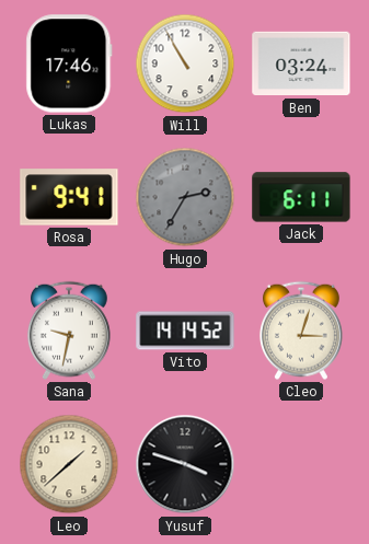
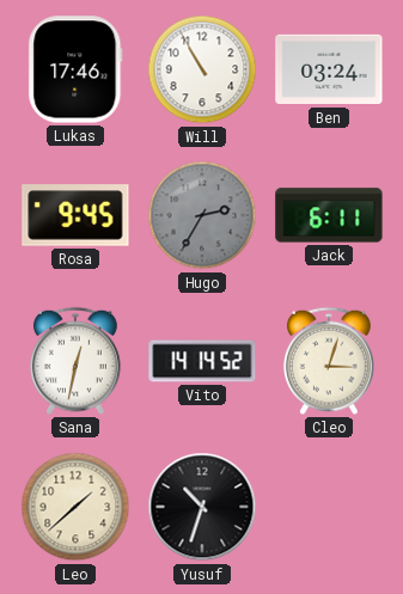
Rosa: 9:41 -> 9:45
Sana: 9:32 -> 12:32
Yusuf: 3:48 -> 10:33
